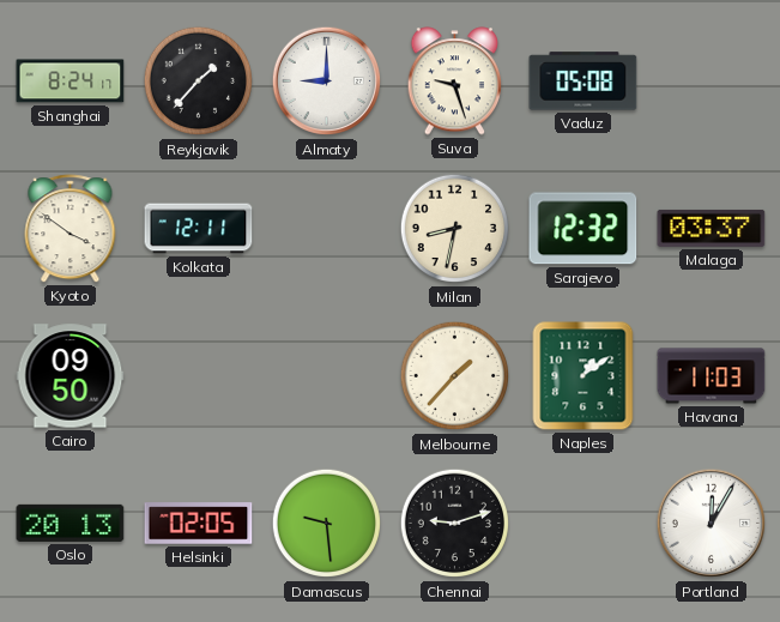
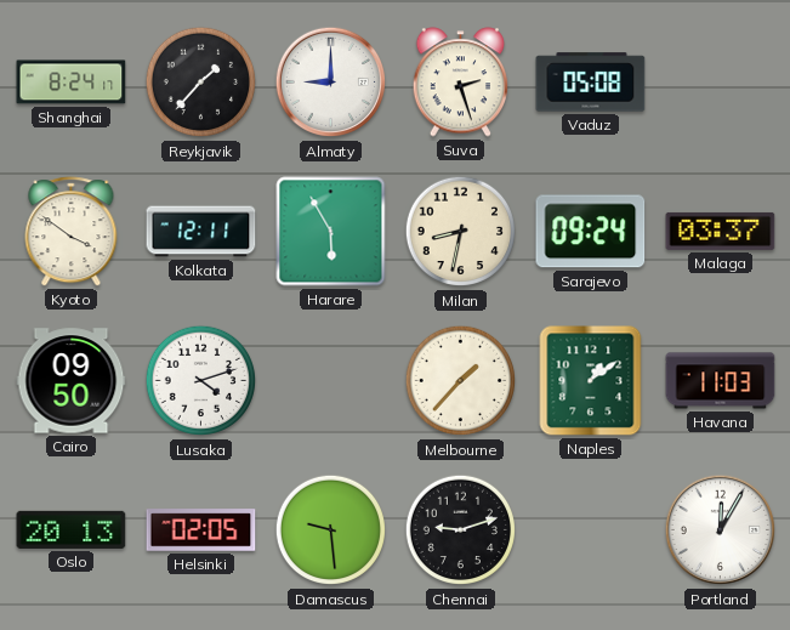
Suva: 9:27 -> 2:27
Harare: none -> 5:55
Sarajevo: 12:32 -> 09:24
Lusaka: none -> 4:12
